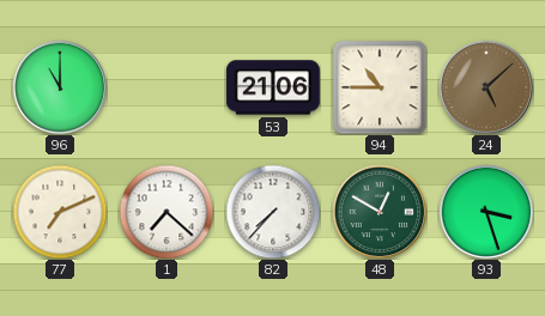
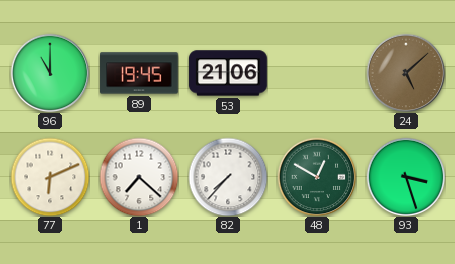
89: none -> 19:45
94: 10:45 -> none
77: 7:11 -> 6:11
